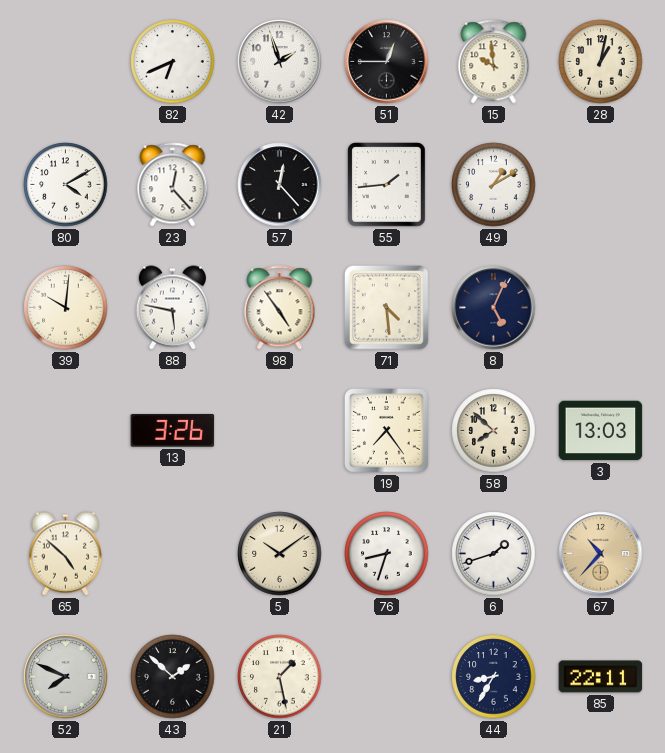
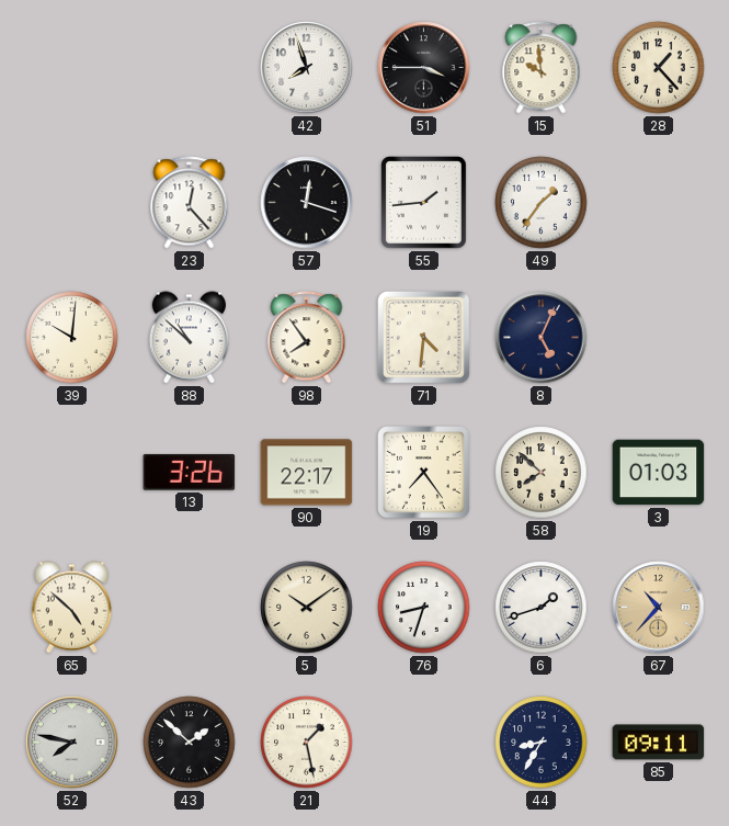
82: 6:41 -> none
42: 1:57 -> 7:57
51: 12:45 -> 3:45
28: 1:02 -> 1:23
80: 4:10 -> none
57: 12:23 -> 12:18
49: 1:10 -> 1:36
88: 5:47 -> 10:52
98: 4:54 -> 7:54
71: 4:29 -> 4:31
90: none -> 22:17
3: 13:03 -> 01:03
52: 7:49 -> 7:47
85: 22:11 -> 09:11
